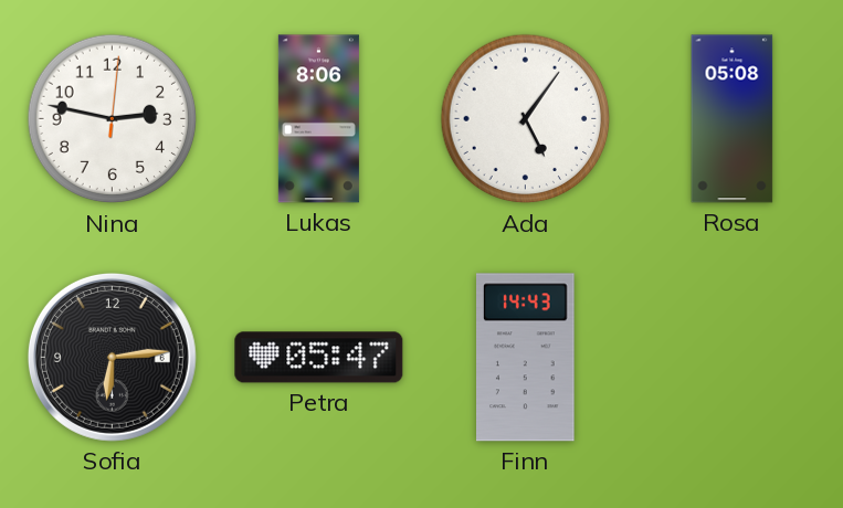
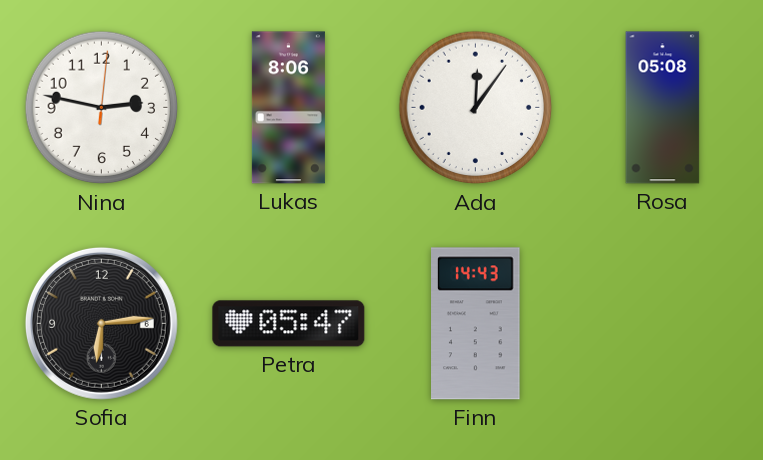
Ada: 5:06 -> 12:06
